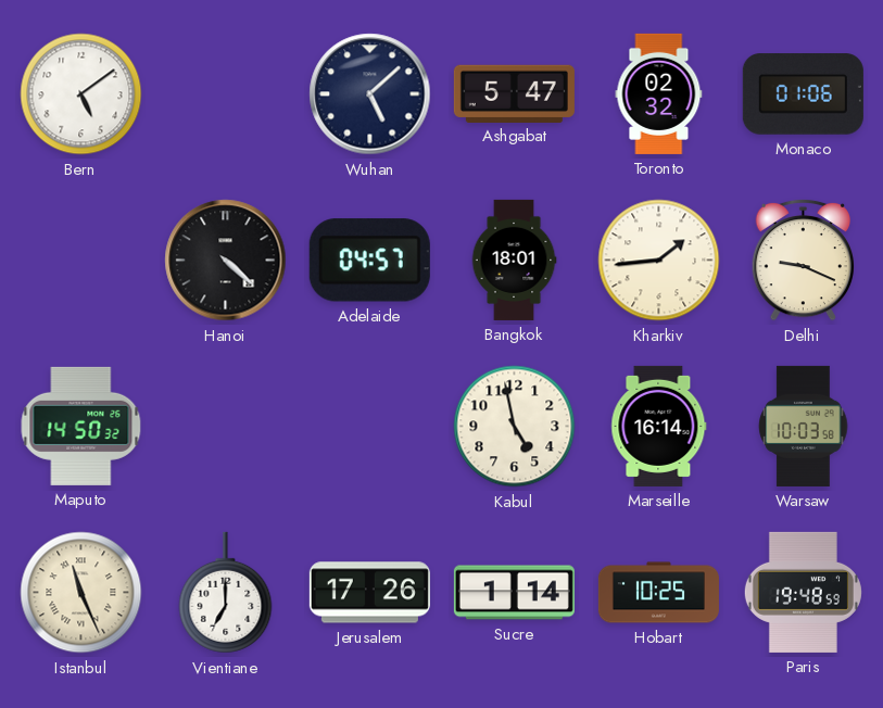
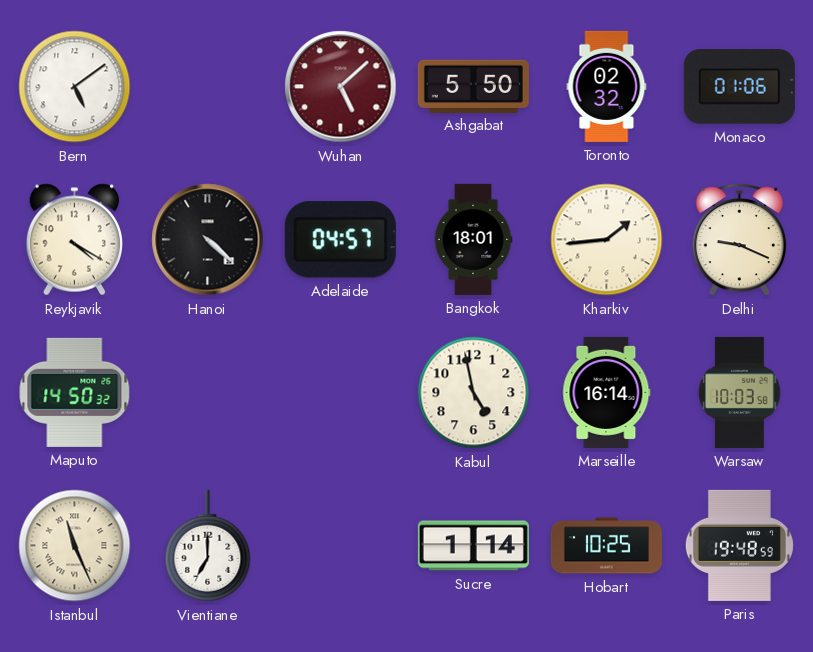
Wuhan dial: navy -> burgundy
Ashgabat: 5:47 -> 5:50
Reykjavik: none -> 4:20
Jerusalem: 17:26 -> none
